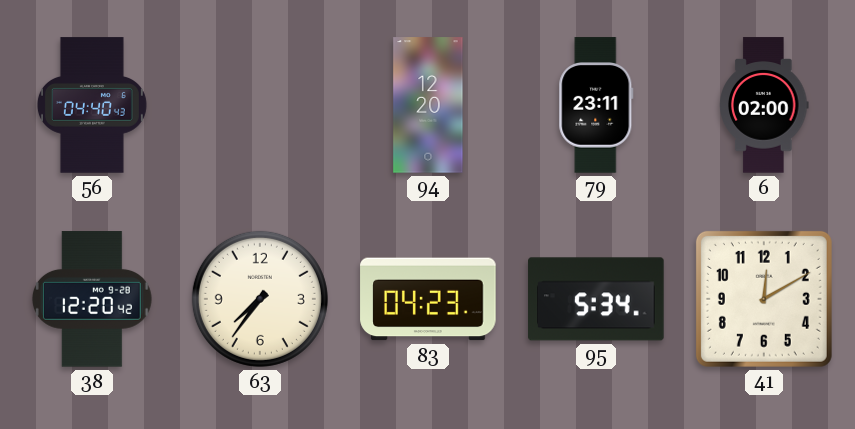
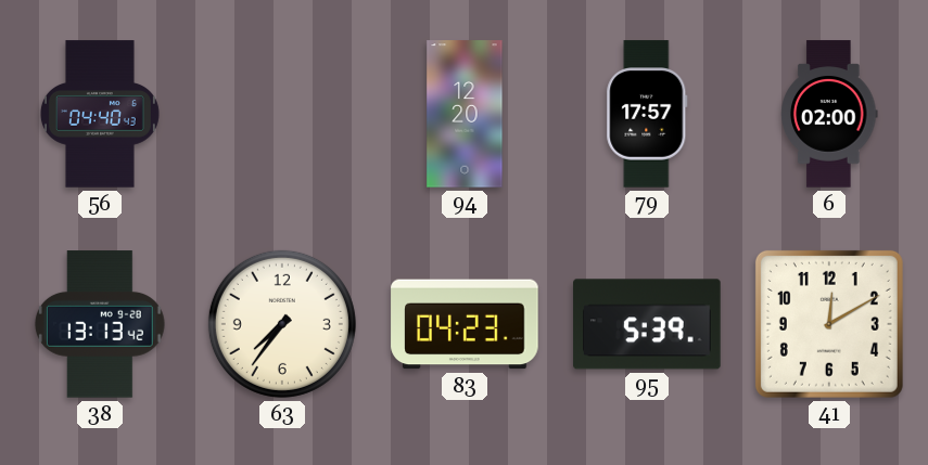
79: 23:11 -> 17:57
38: 12:20 -> 13:13
95: 5:34 -> 5:39
